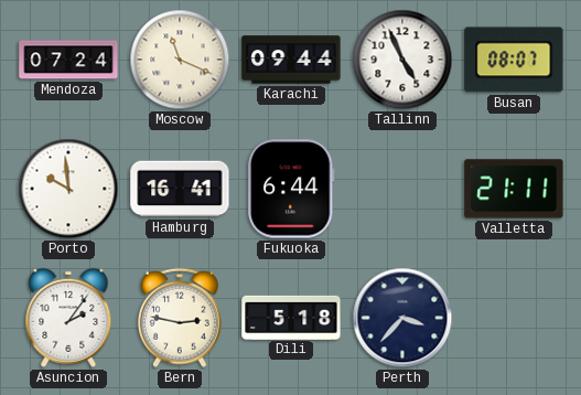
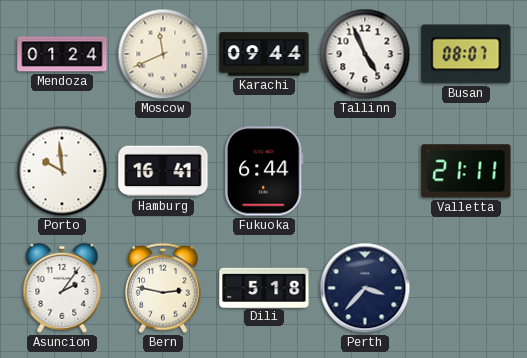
Mendoza: 07:24 -> 01:24
Moscow: 11:19 -> 11:41
